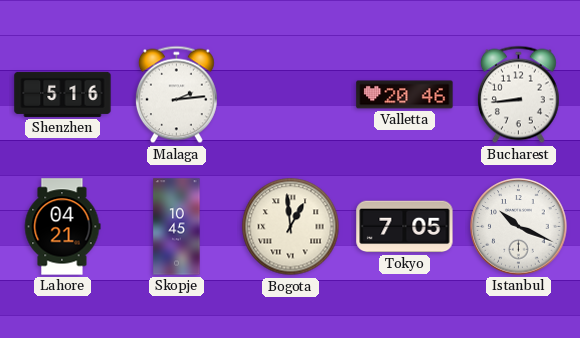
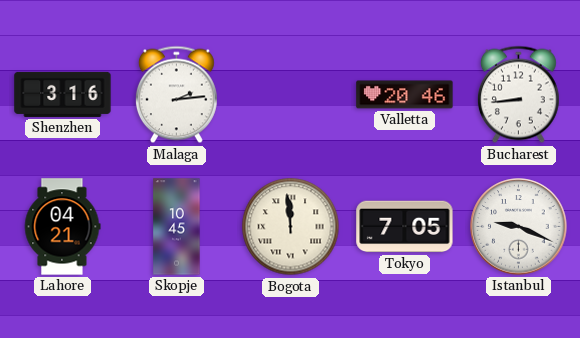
Shenzhen: 5:16 -> 3:16
Bogota: 12:59 -> 11:59
Istanbul: 10:19 -> 9:19
